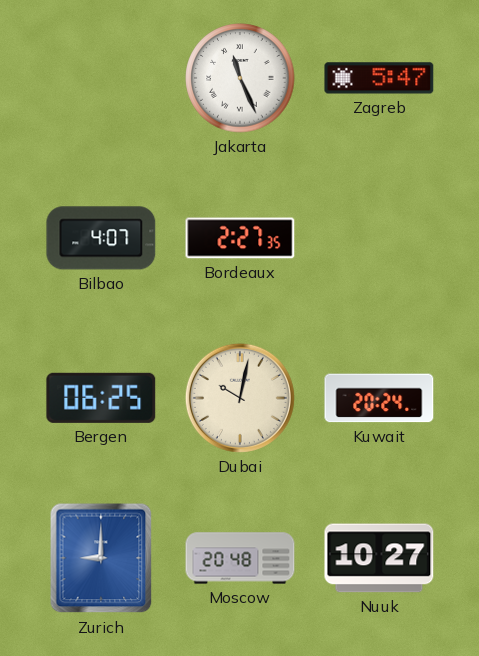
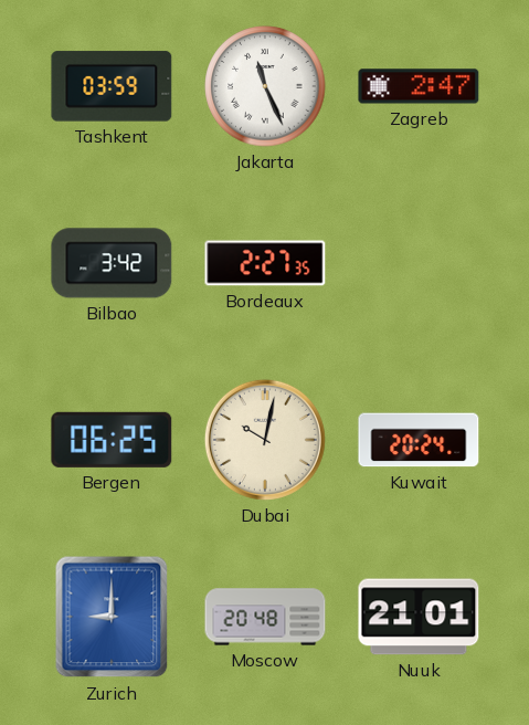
Tashkent: none -> 03:59
Zagreb: 5:47 -> 2:47
Bilbao: 4:07 -> 3:42
Nuuk: 10:27 -> 21:01
